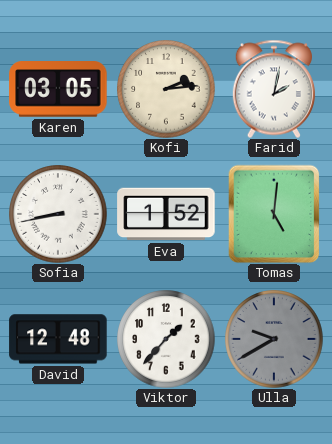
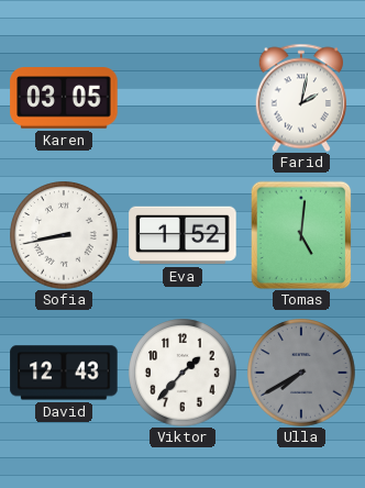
Kofi: 2:14 -> none
David: 12:48 -> 12:43
Ulla: 9:40 -> 7:40
